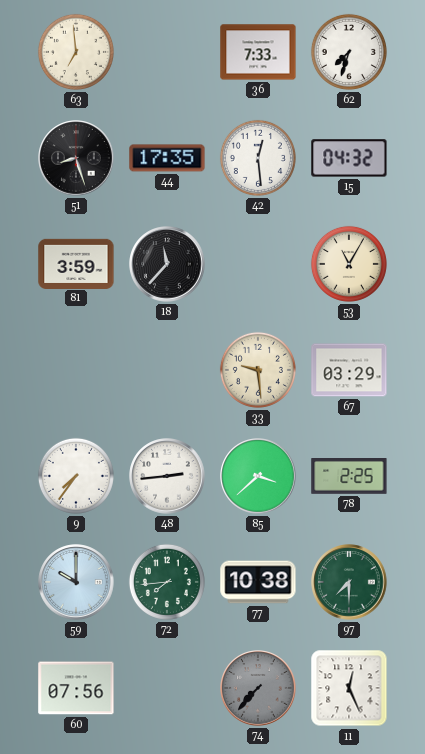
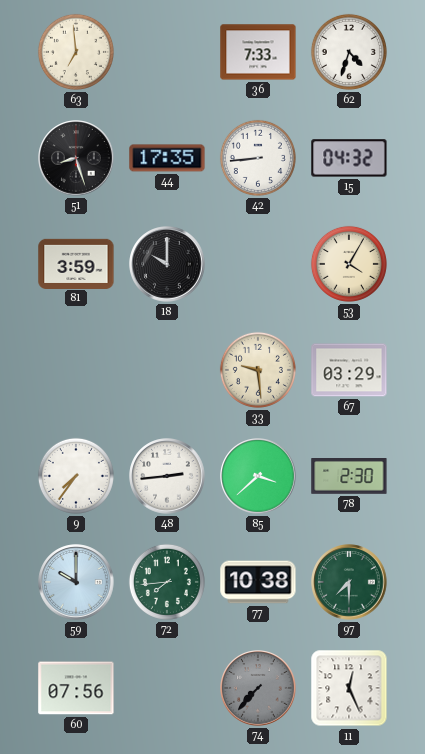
62: 7:33 -> 4:33
42: 12:29 -> 8:44
18: 11:37 -> 10:00
53: 11:05 -> 4:05
78: 2:25 -> 2:30
